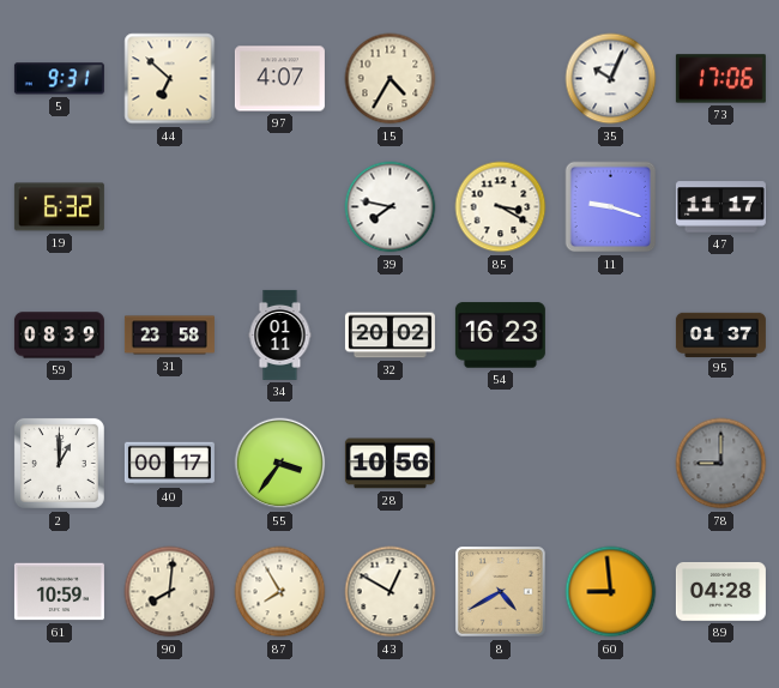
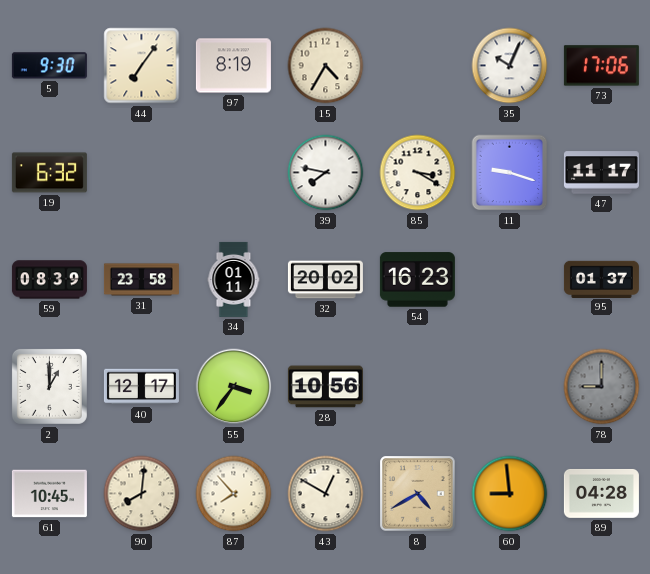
5: 9:31 -> 9:30
44: 6:52 -> 7:06
97: 4:07 -> 8:19
40: 00:17 -> 12:17
61: 10:59 -> 10:45
87: 7:55 -> 7:53
